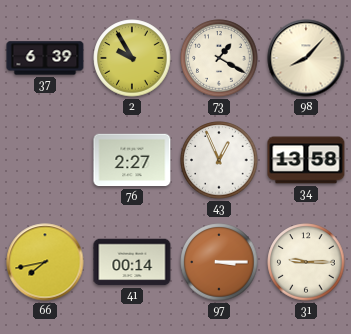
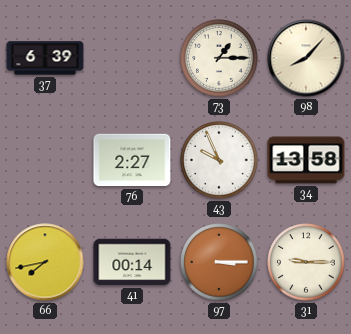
2: 9:55 -> none
73: 1:20 -> 1:15
43: 12:56 -> 9:56
